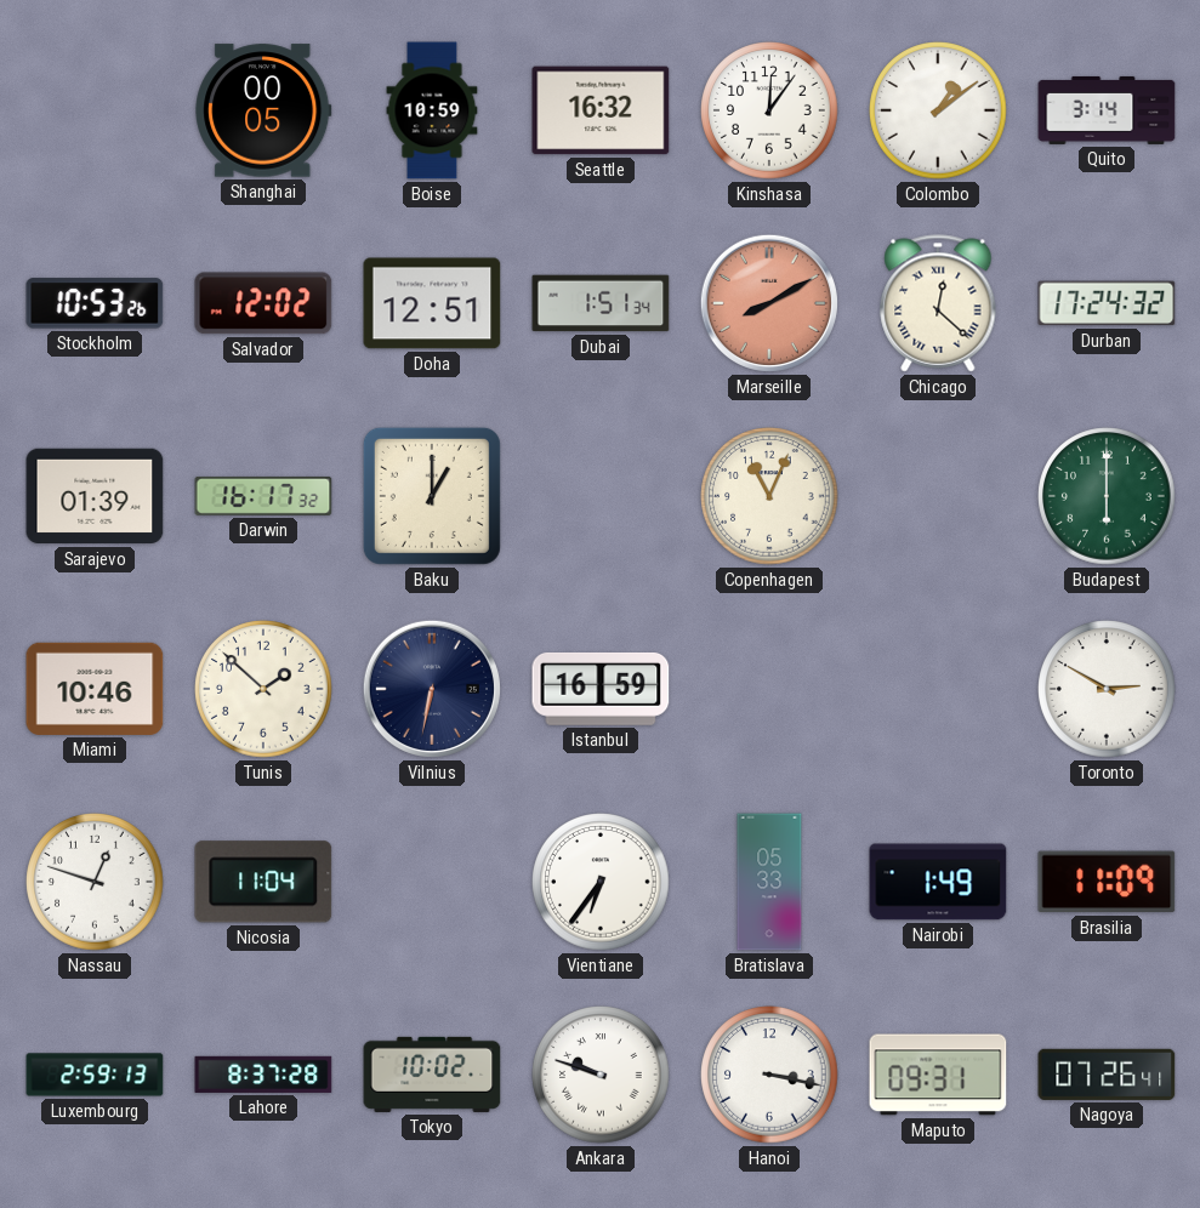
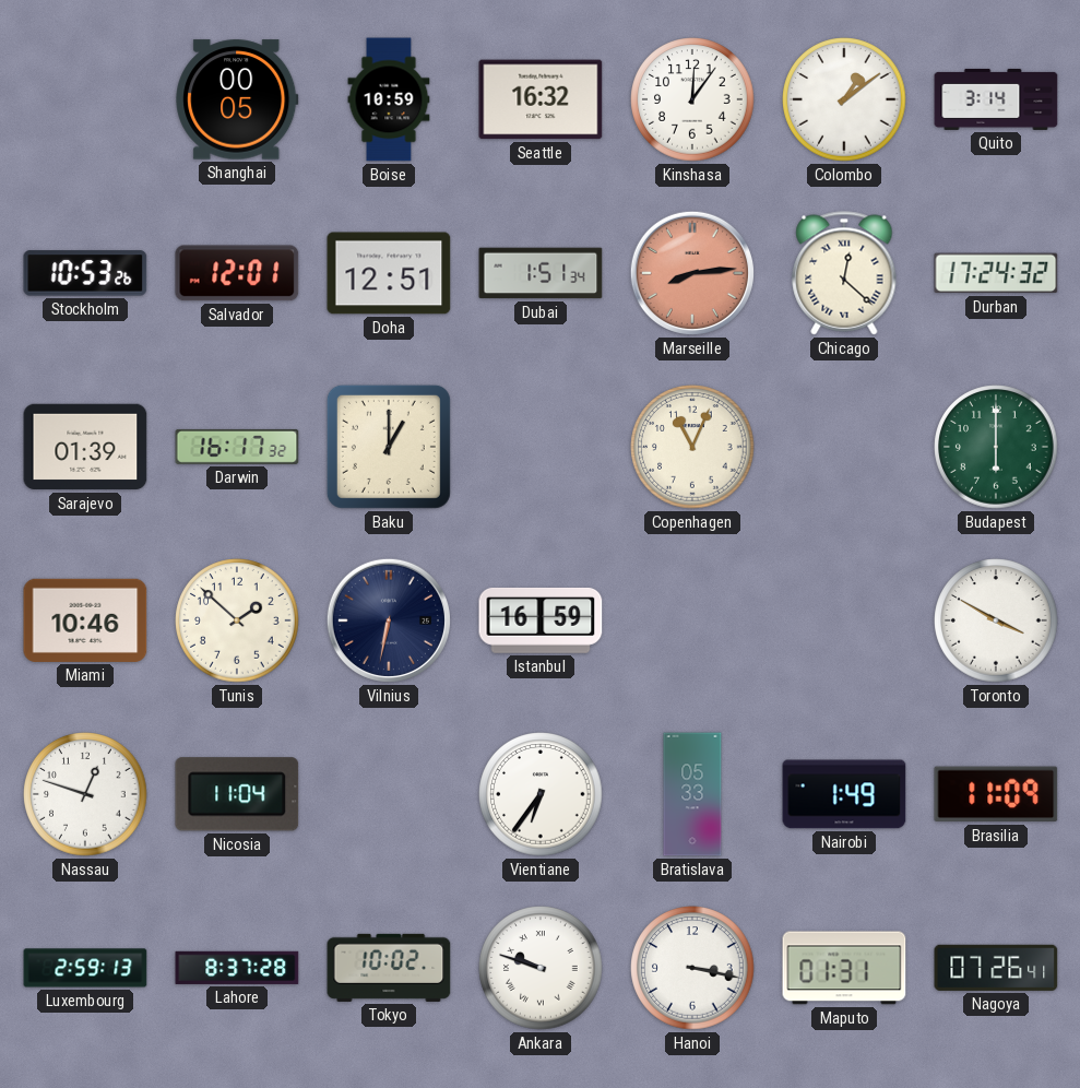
Salvador: 12:02 -> 12:01
Marseille: 8:10 -> 8:14
Toronto: 2:50 -> 3:50
Maputo: 09:31 -> 01:31
